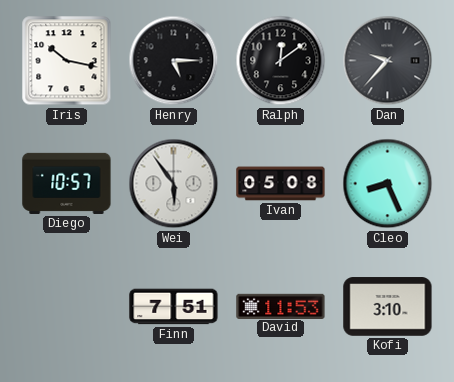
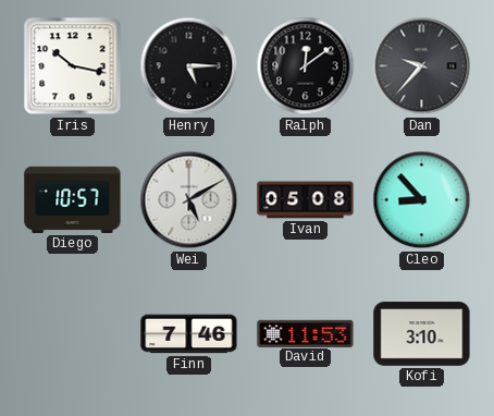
Wei: 5:54 -> 5:10
Cleo: 8:26 -> 8:53
Finn: 7:51 -> 7:46
